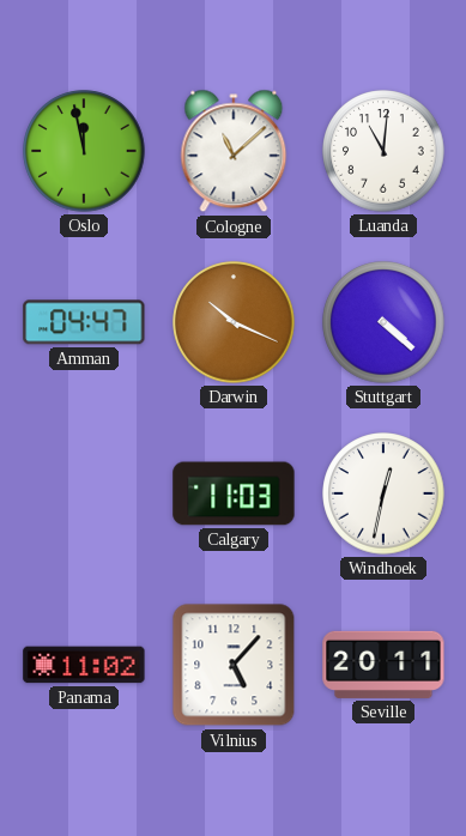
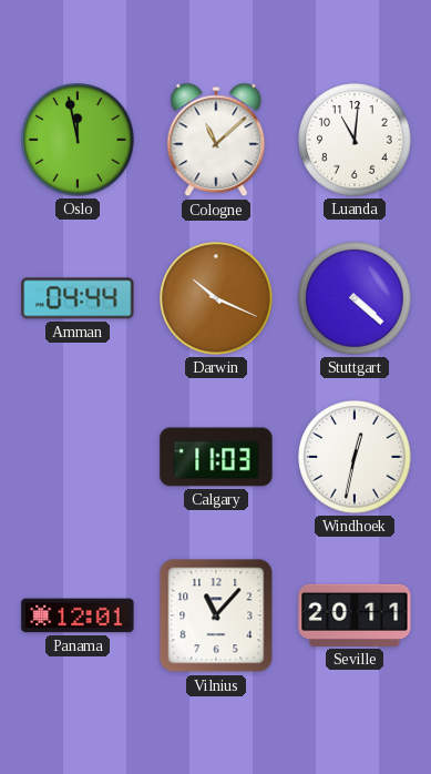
Amman: 04:47 -> 04:44
Panama: 11:02 -> 12:01
Vilnius: 5:07 -> 11:07
